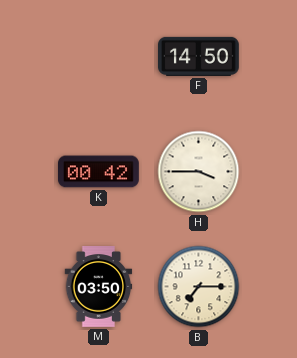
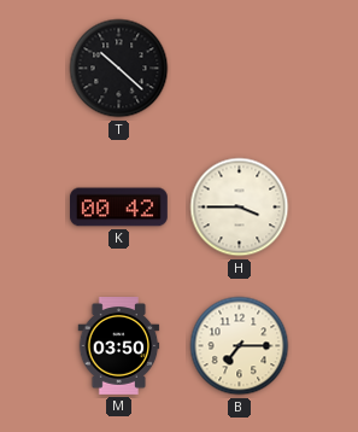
T: none -> 10:22
F: 14:50 -> none
